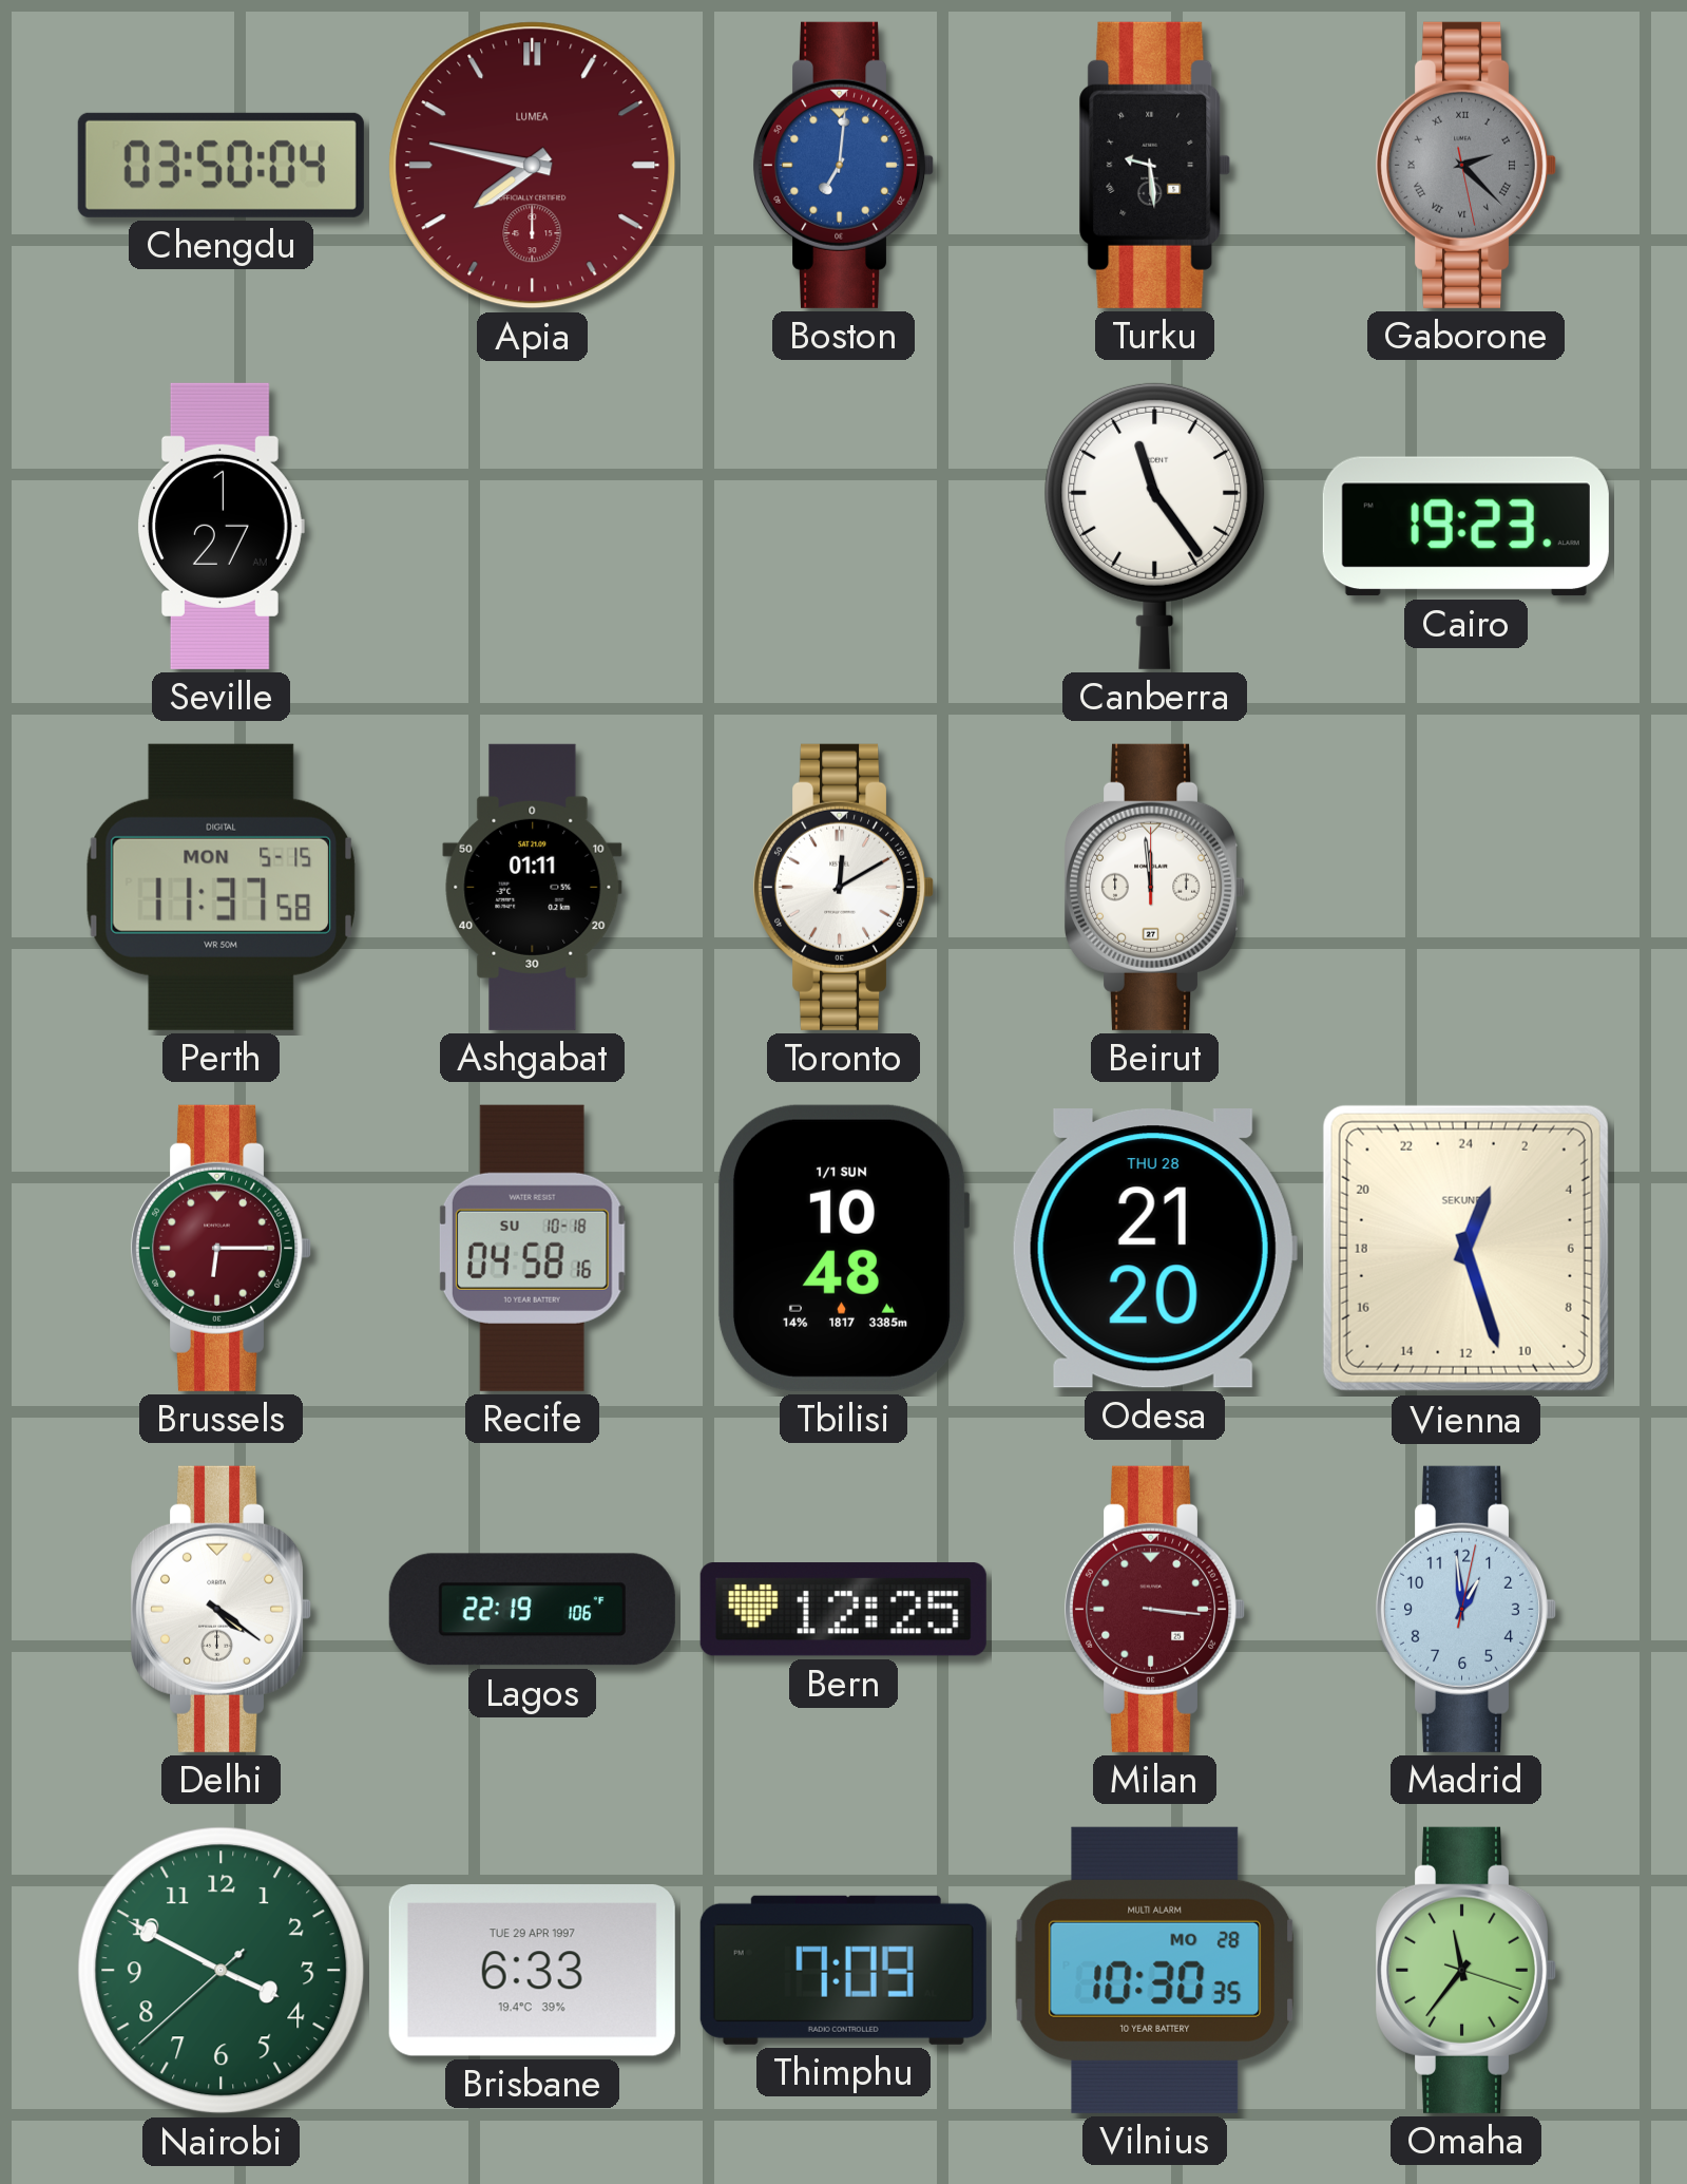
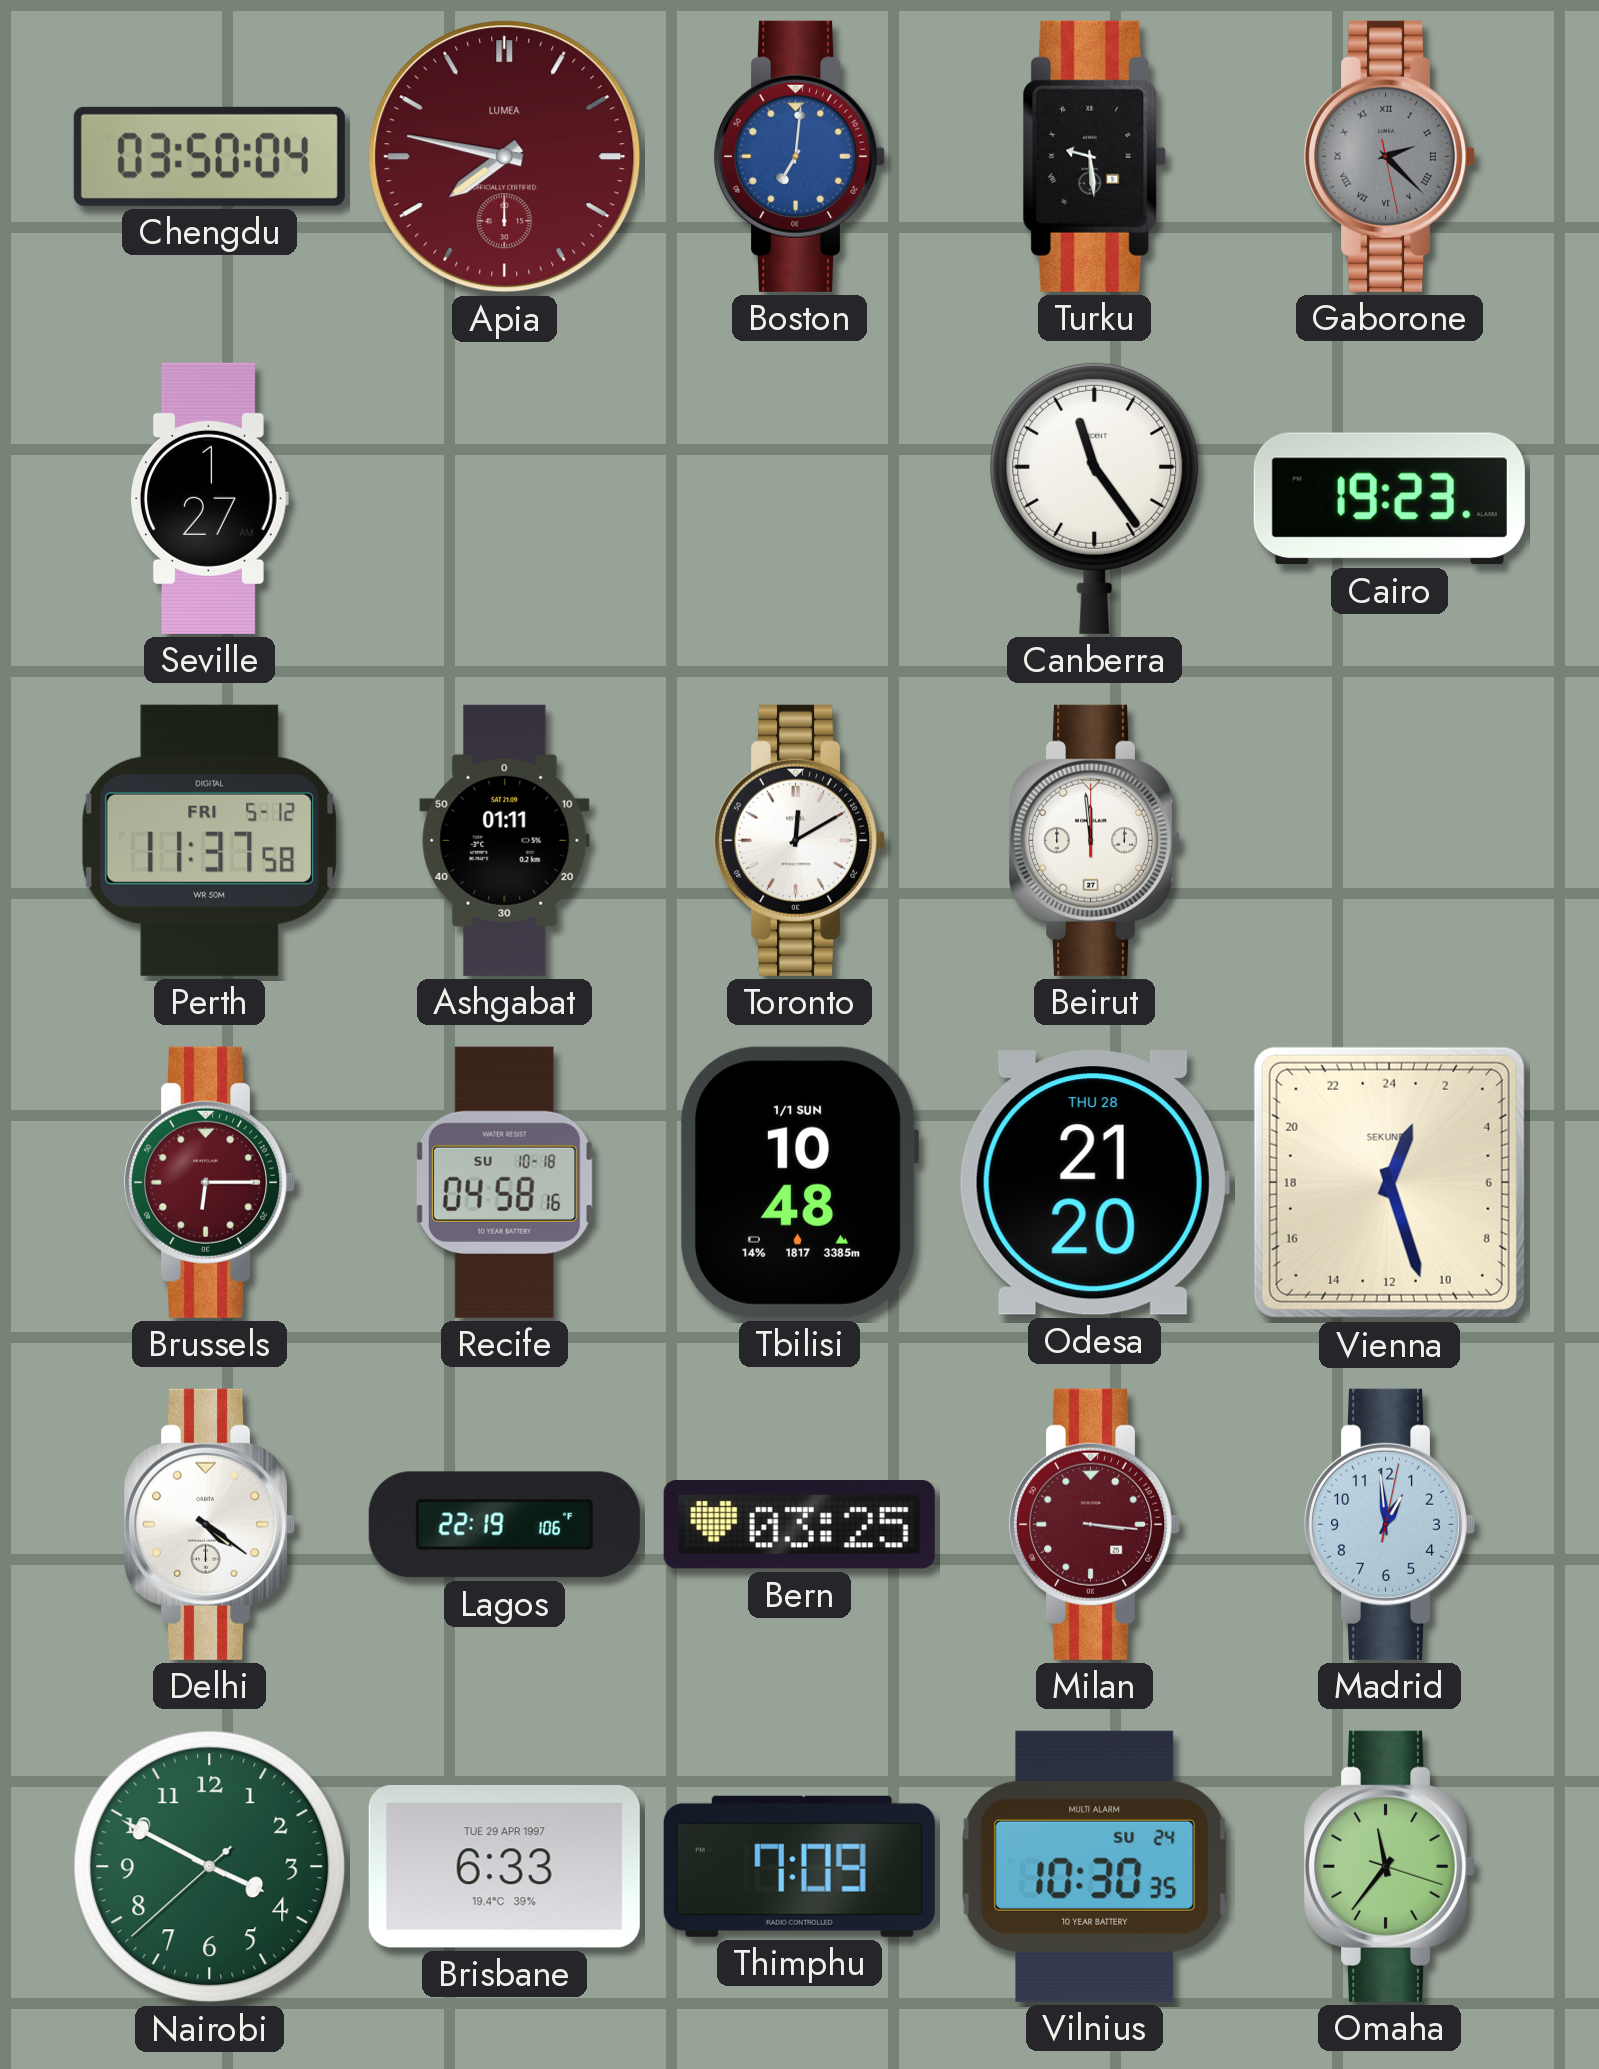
Perth date: MON 5-15 -> FRI 5-12
Bern: 12:25 -> 03:25
Vilnius date: MO 28 -> SU 24
